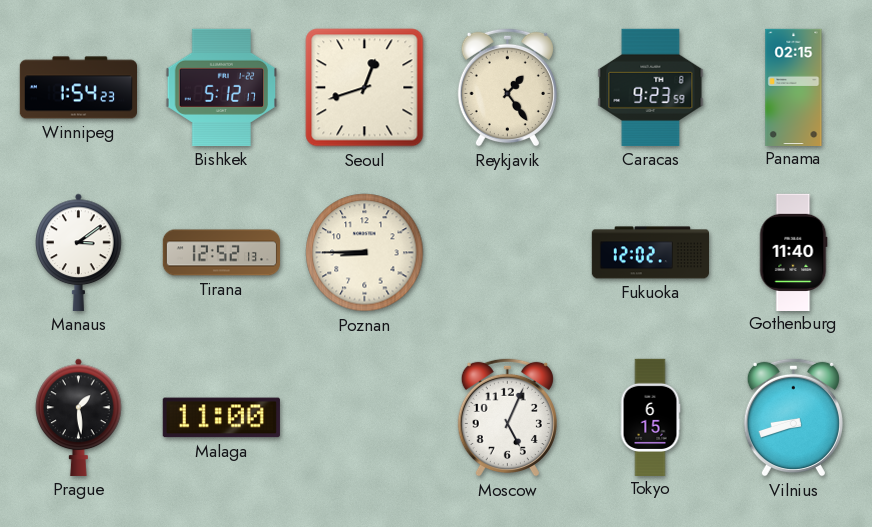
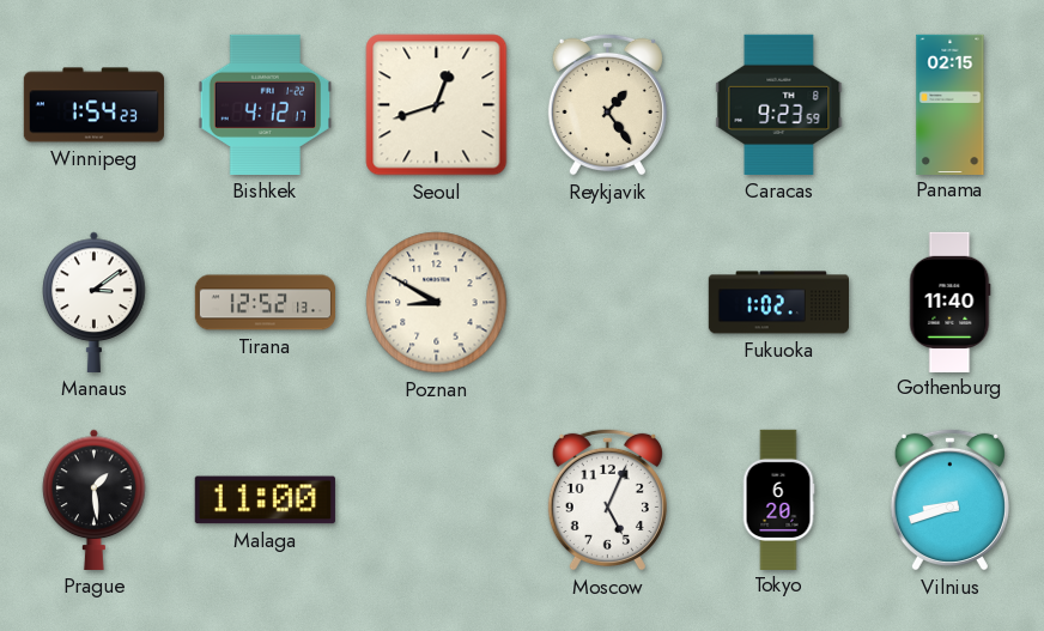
Bishkek: 5:12 -> 4:12
Poznan: 8:45 -> 8:50
Fukuoka: 12:02 -> 1:02
Tokyo: 6:15 -> 6:20
